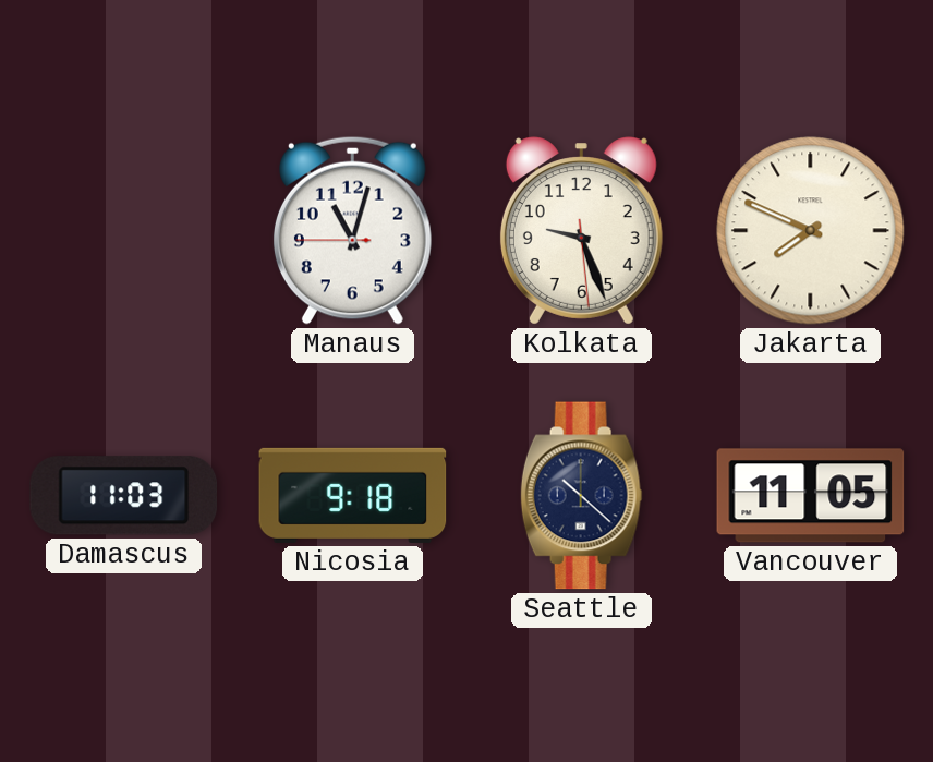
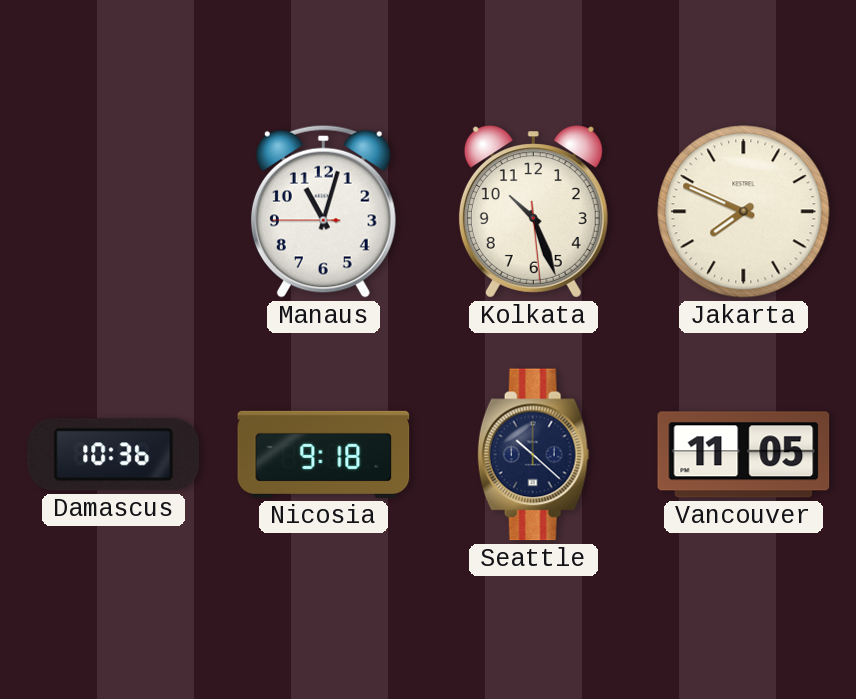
Kolkata: 9:26 -> 10:26
Damascus: 11:03 -> 10:36
